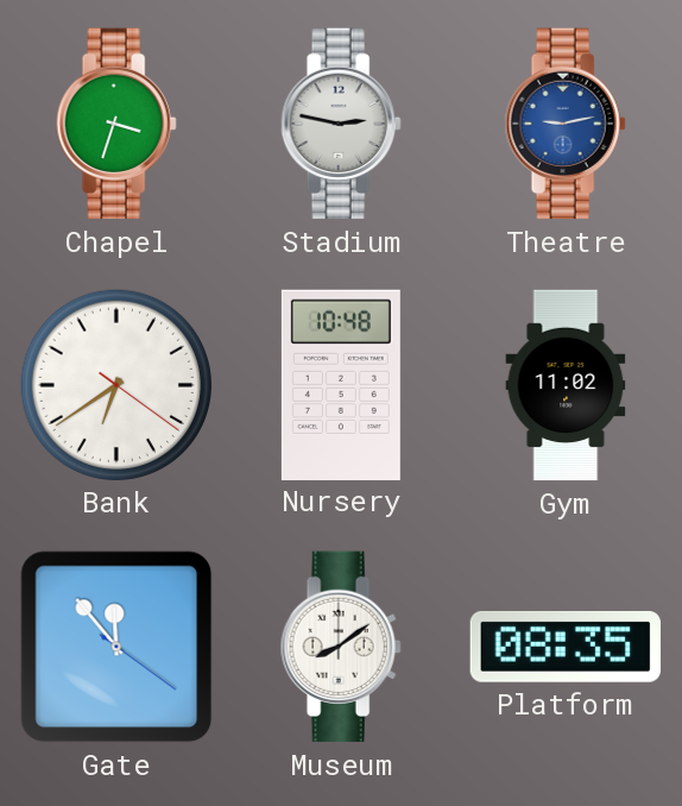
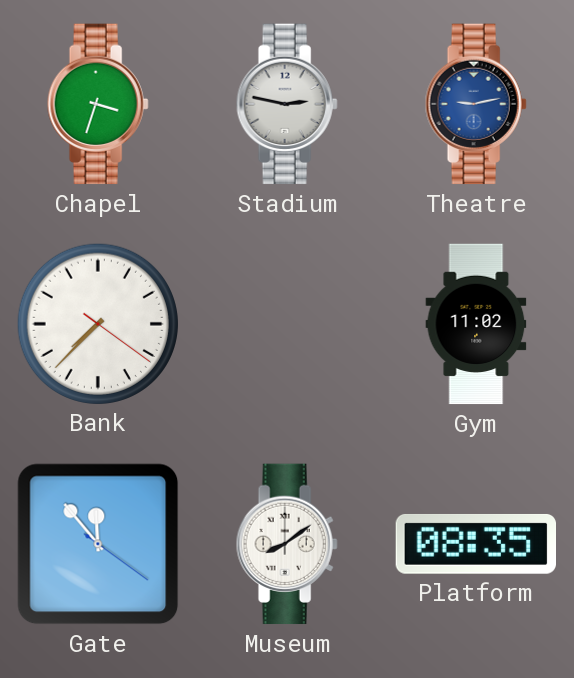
Bank: 6:39 -> 7:37
Nursery: 10:48 -> none
